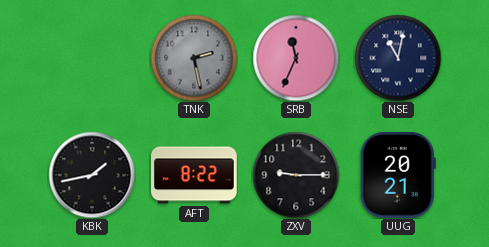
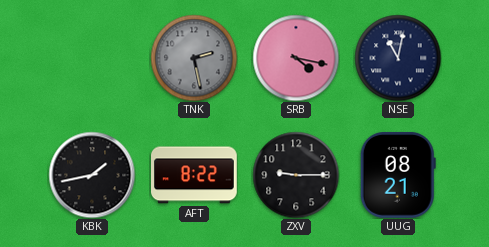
SRB: 11:34 -> 4:17
UUG: 20:21 -> 08:21
